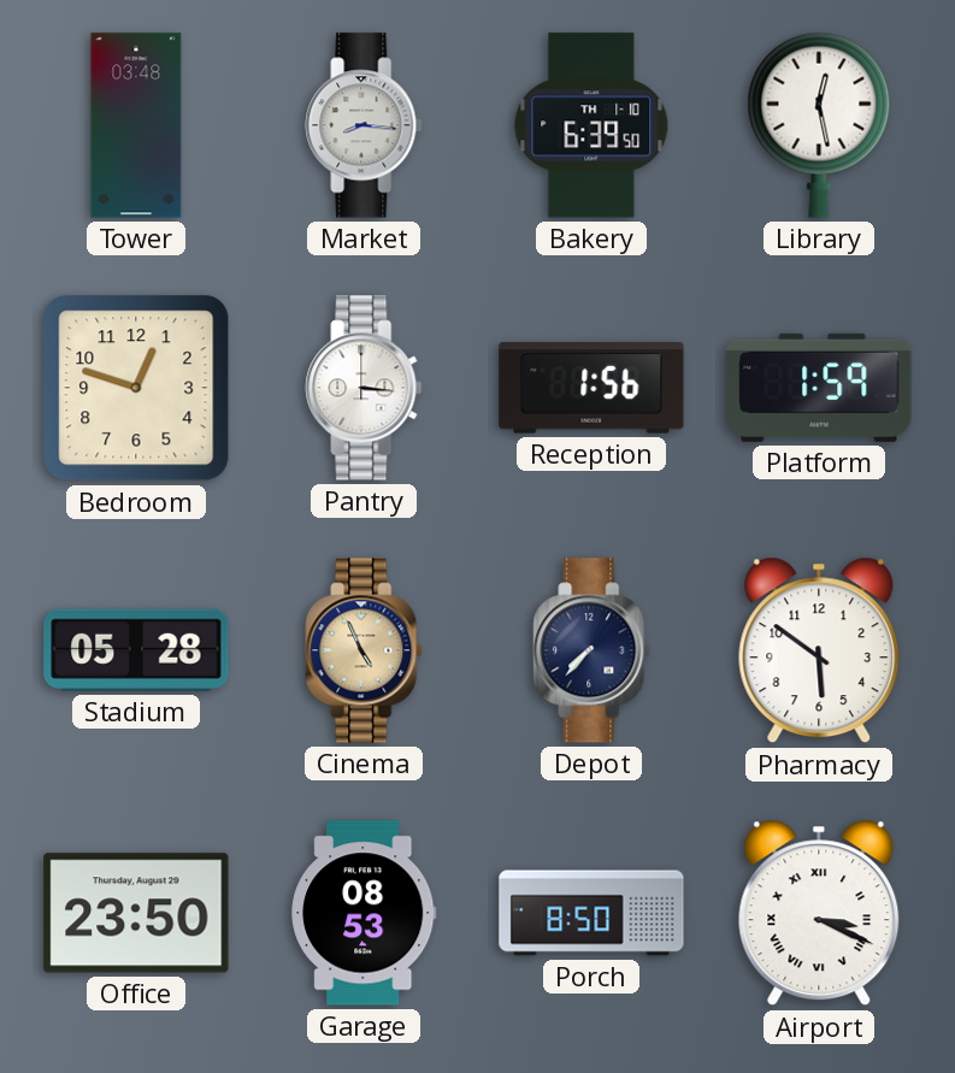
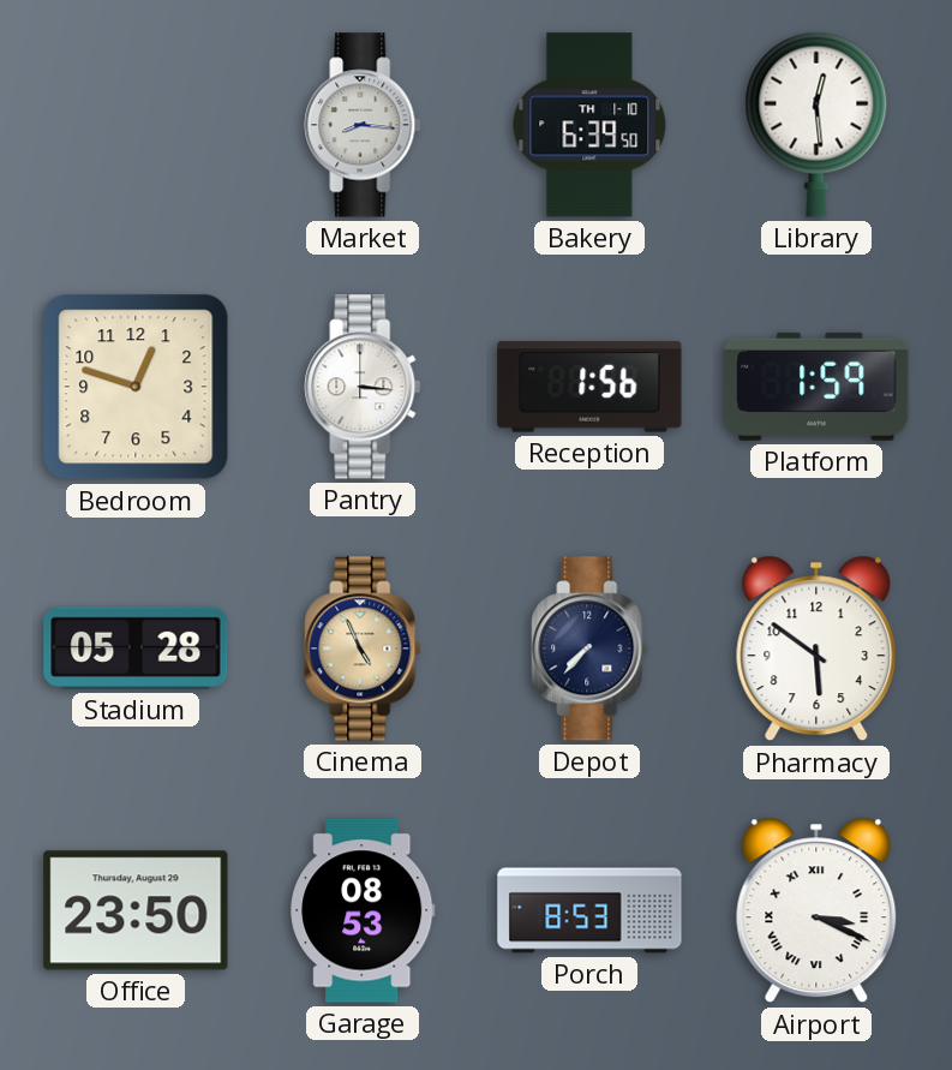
Tower: 03:48 -> none
Library: 12:28 -> 12:29
Porch: 8:50 -> 8:53
